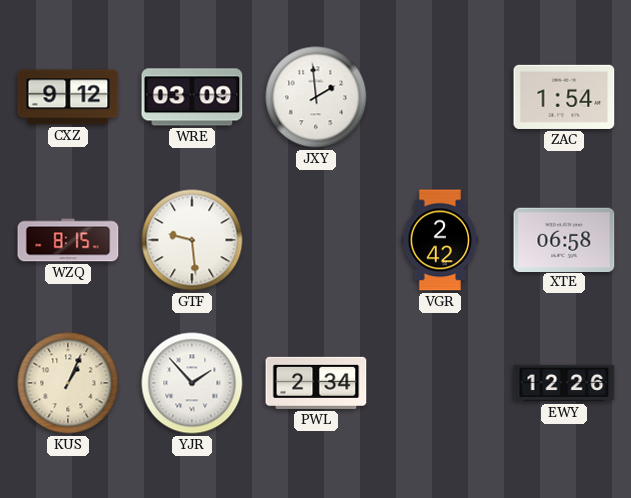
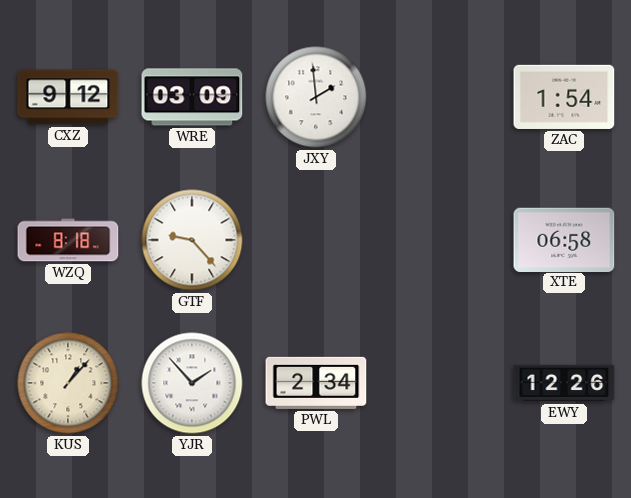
WZQ: 8:15 -> 8:18
GTF: 9:29 -> 9:23
VGR: 2:42 -> none
KUS: 1:04 -> 1:07
